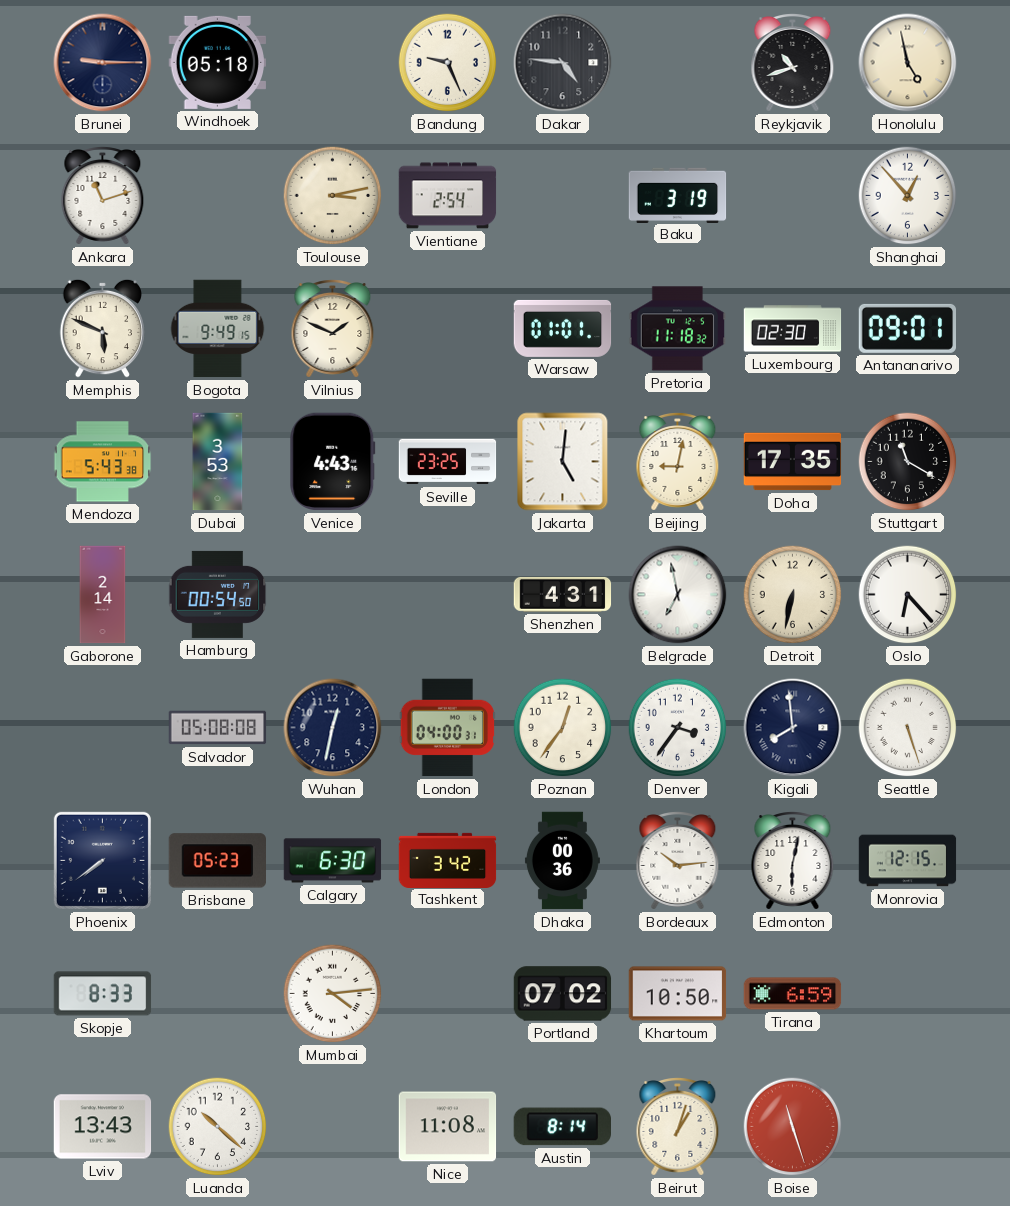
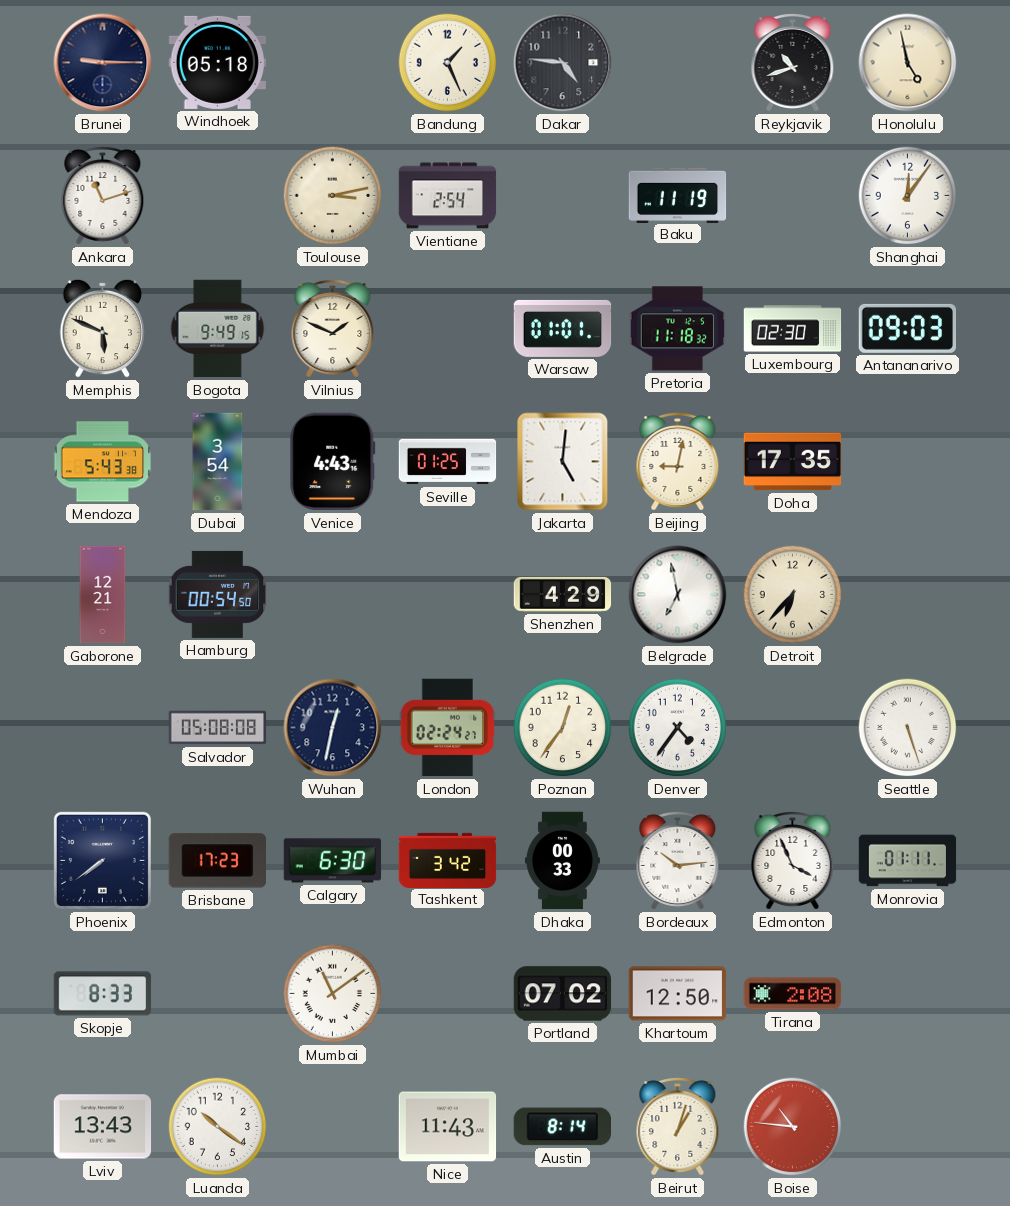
Bandung: 9:26 -> 1:26
Baku: 3:19 -> 11:19
Shanghai: 12:53 -> 12:06
Antananarivo: 09:01 -> 09:03
Dubai: 3:53 -> 3:54
Seville: 23:25 -> 01:25
Stuttgart: 11:20 -> none
Gaborone: 2:14 -> 12:21
Shenzhen: 4:31 -> 4:29
Detroit: 6:32 -> 6:37
Oslo: 6:23 -> none
London: 04:00 -> 02:24
Denver: 3:36 -> 4:36
Kigali: 7:59 -> none
Brisbane: 05:23 -> 17:23
Dhaka: 00:36 -> 00:33
Edmonton: 6:02 -> 3:56
Monrovia: 12:15 -> 01:11
Mumbai: 4:14 -> 11:09
Khartoum: 10:50 -> 12:50
Tirana: 6:59 -> 2:08
Luanda: 10:22 -> 10:21
Nice: 11:08 -> 11:43
Boise: 11:27 -> 10:46
